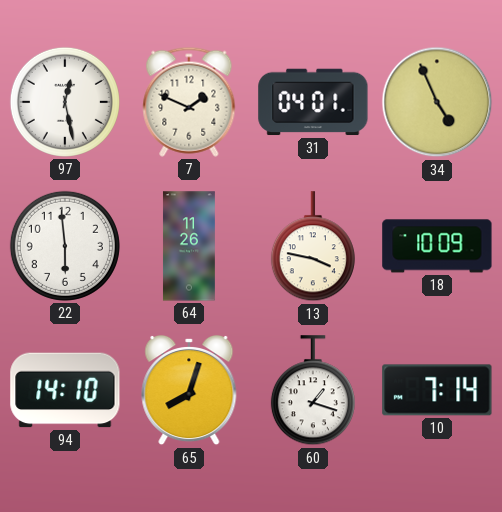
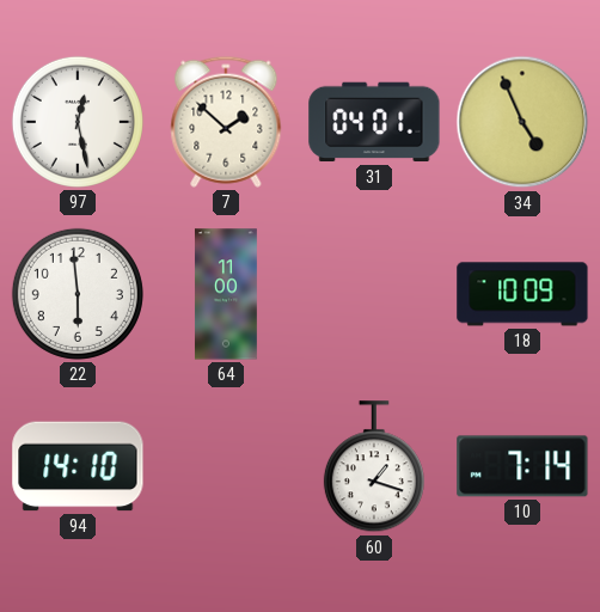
7: 1:49 -> 1:52
64: 11:26 -> 11:00
13: 3:47 -> none
65: 8:03 -> none
